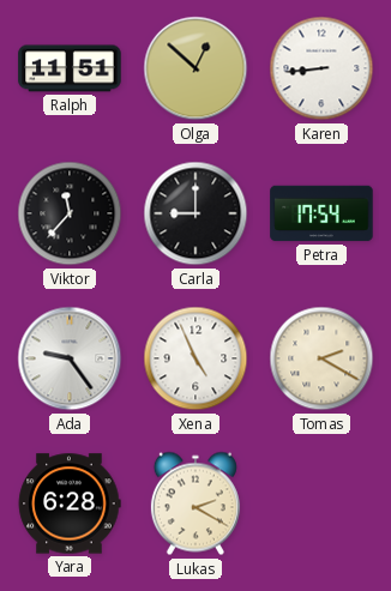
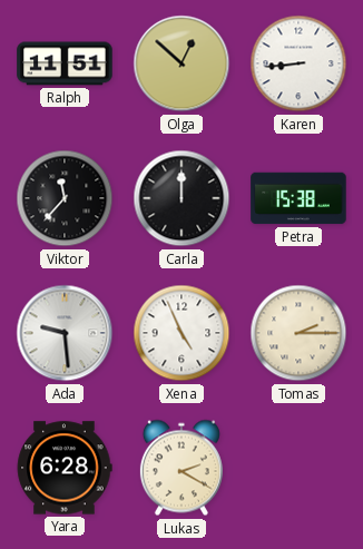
Carla: 9:00 -> 12:00
Petra: 17:54 -> 15:38
Ada: 9:24 -> 9:29
Tomas: 2:20 -> 2:15
